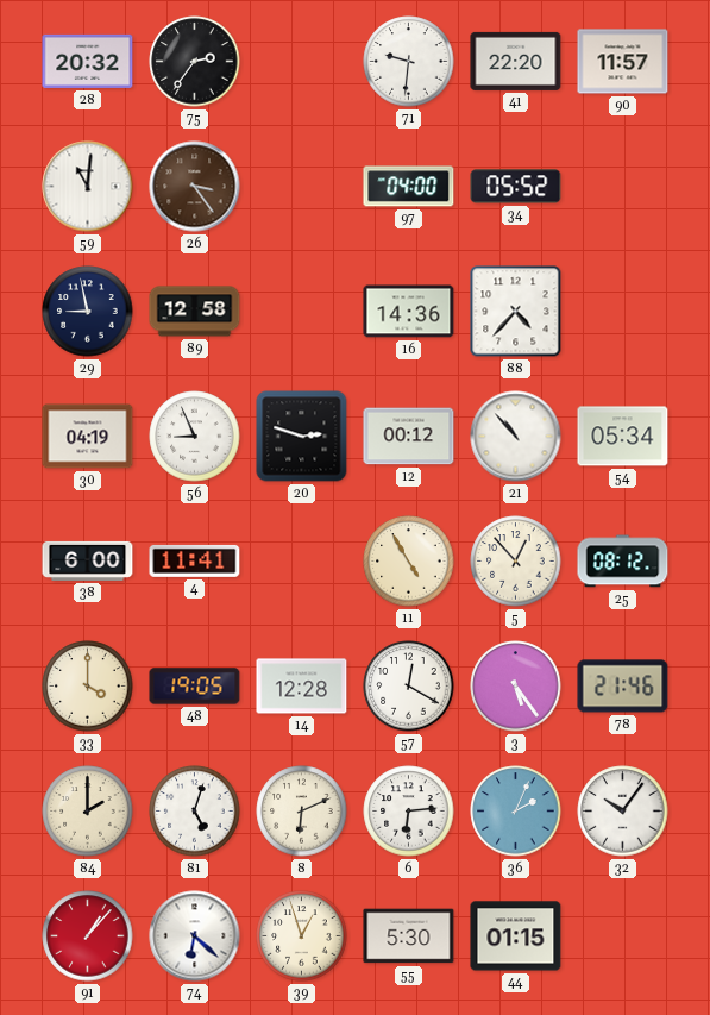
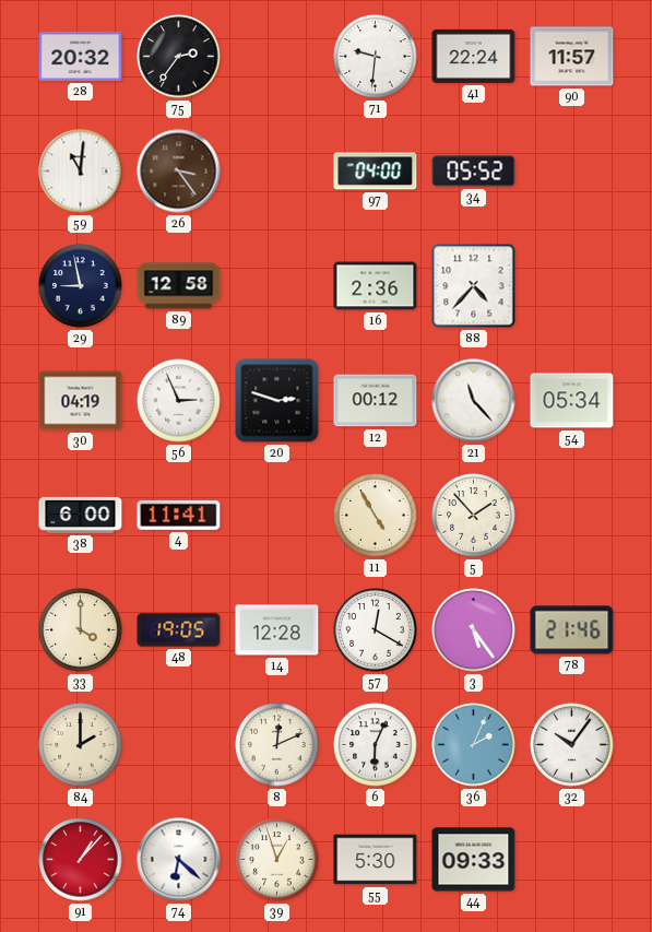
41: 22:20 -> 22:24
16: 14:36 -> 2:36
56: 8:56 -> 2:56
21: 10:53 -> 11:23
5: 12:53 -> 1:53
25: 08:12 -> none
81: 5:03 -> none
8: 6:11 -> 12:11
6: 6:14 -> 6:04
44: 01:15 -> 09:33
